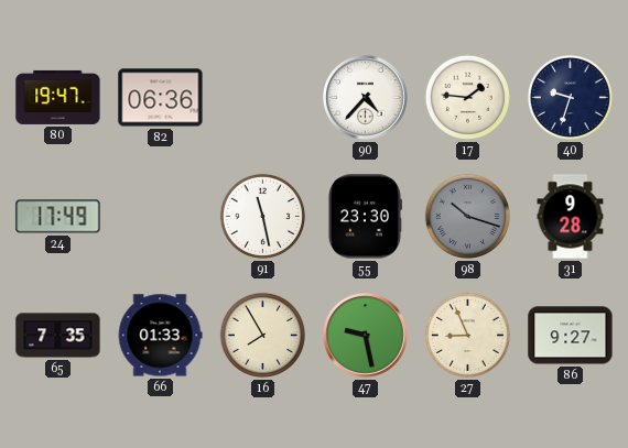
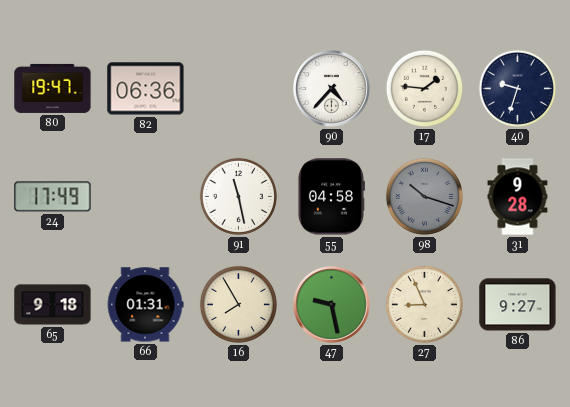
55: 23:30 -> 04:58
65: 7:35 -> 9:18
66: 01:33 -> 01:31
